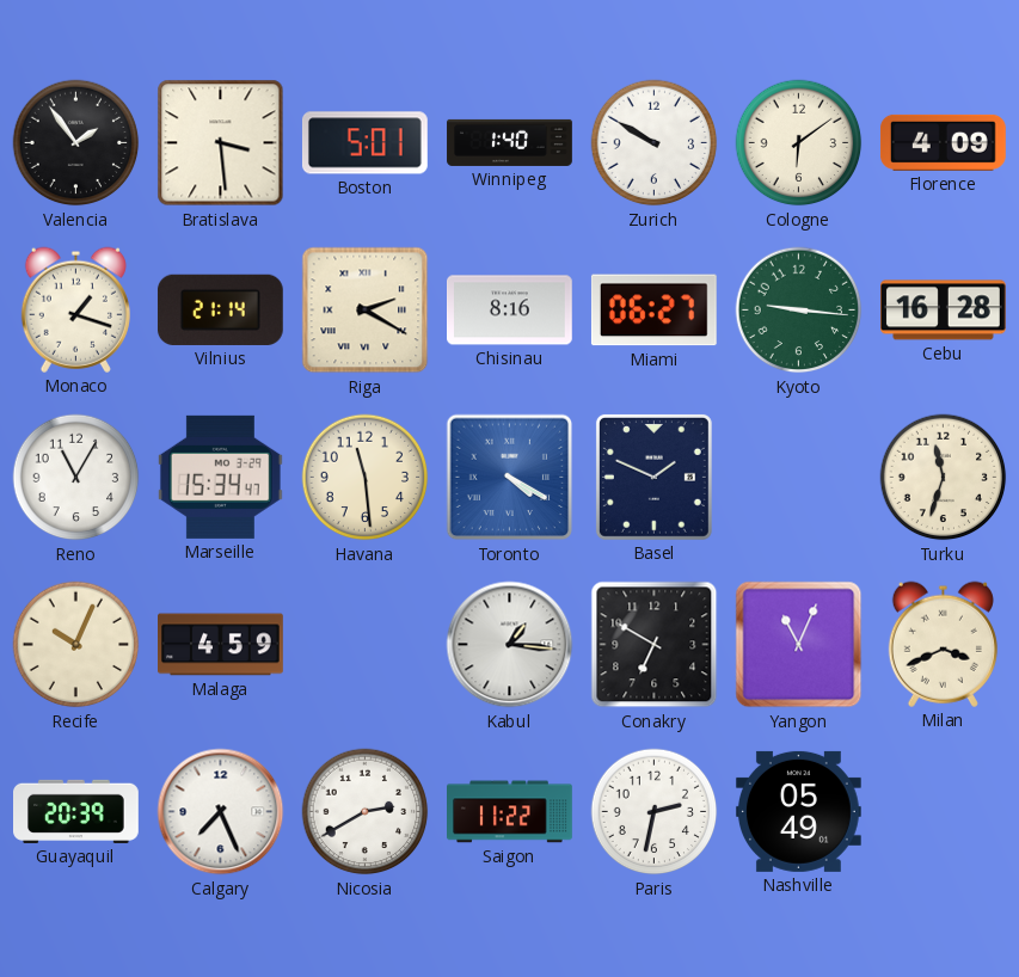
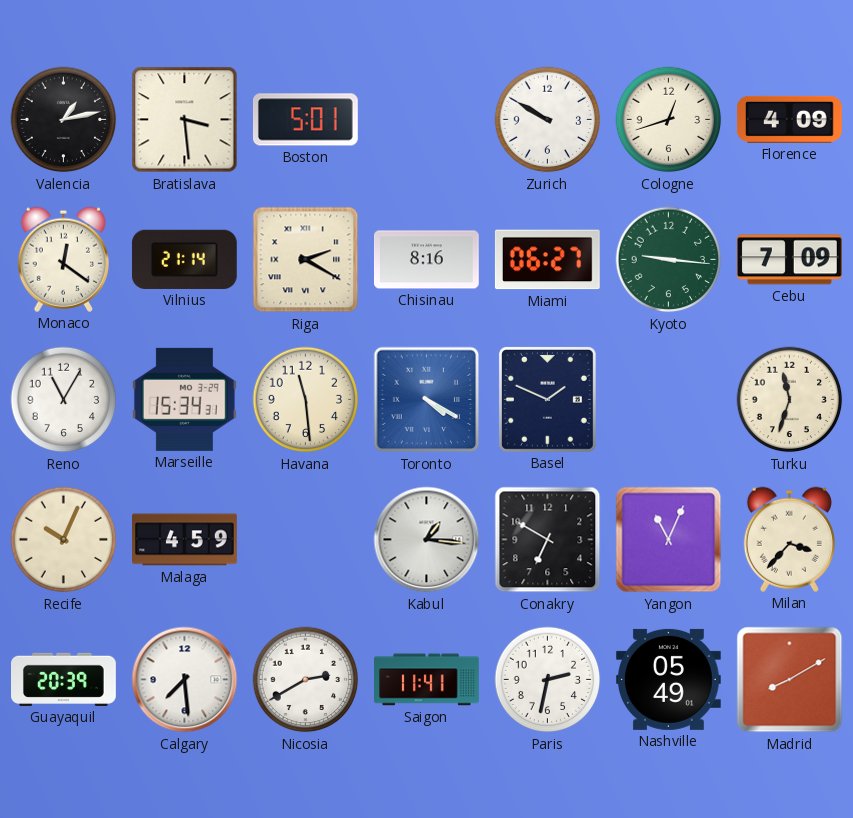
Valencia: 1:54 -> 1:13
Winnipeg: 1:40 -> none
Cologne: 6:09 -> 12:42
Monaco: 1:18 -> 12:21
Cebu: 16:28 -> 7:09
Marseille: 15:34:47 -> 15:34:31
Milan: 3:41 -> 3:37
Calgary: 7:26 -> 7:29
Saigon: 11:22 -> 11:41
Madrid: none -> 8:10
